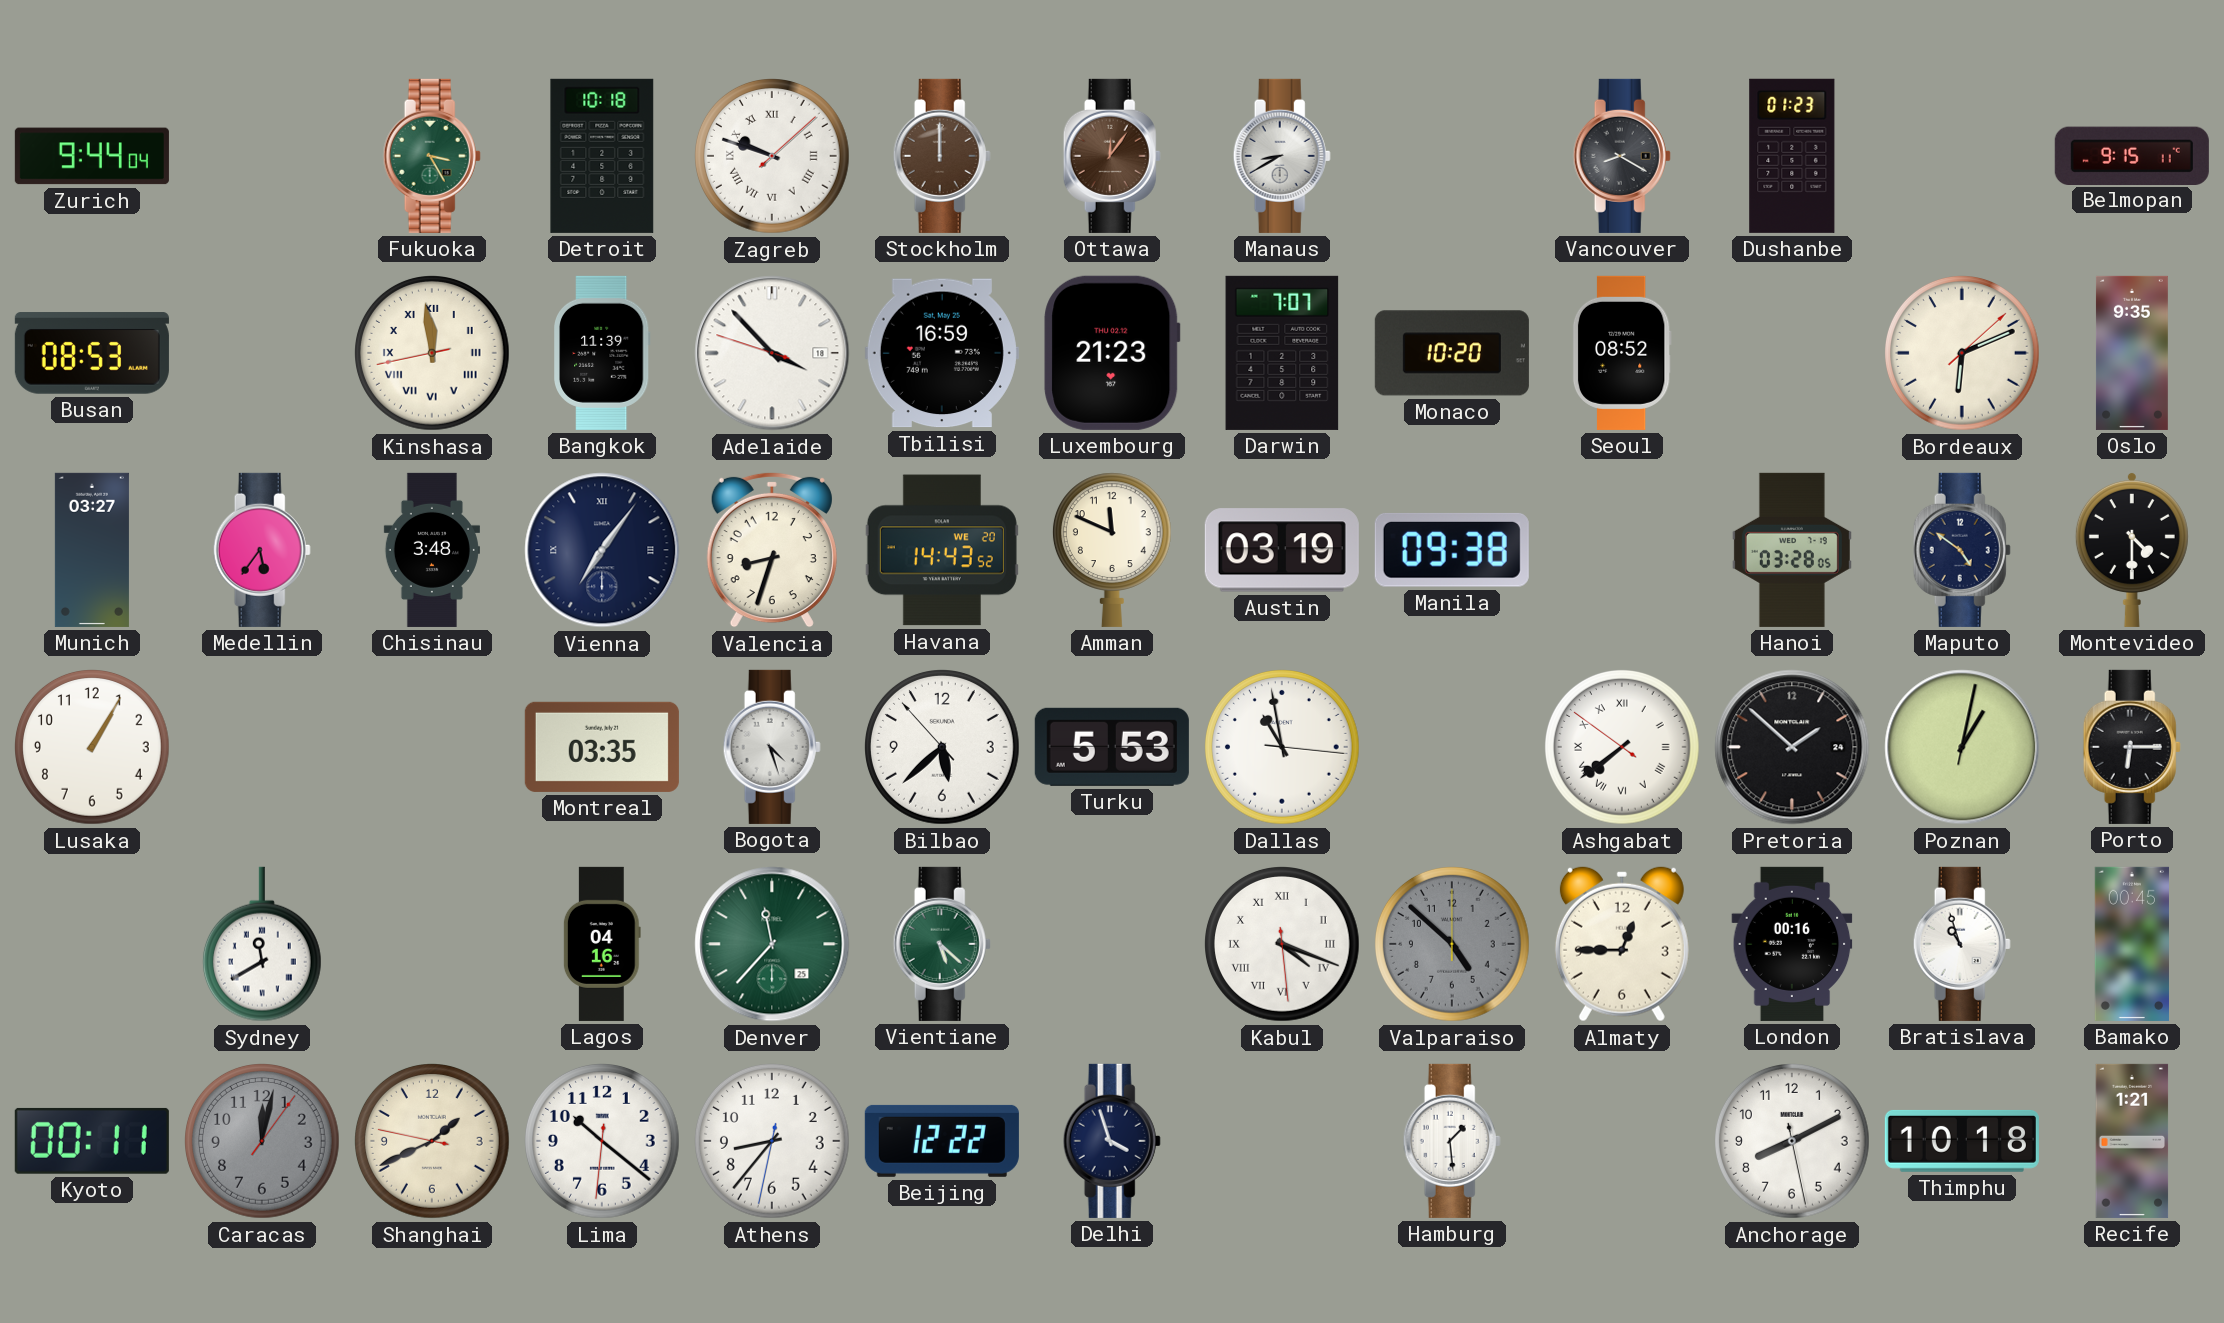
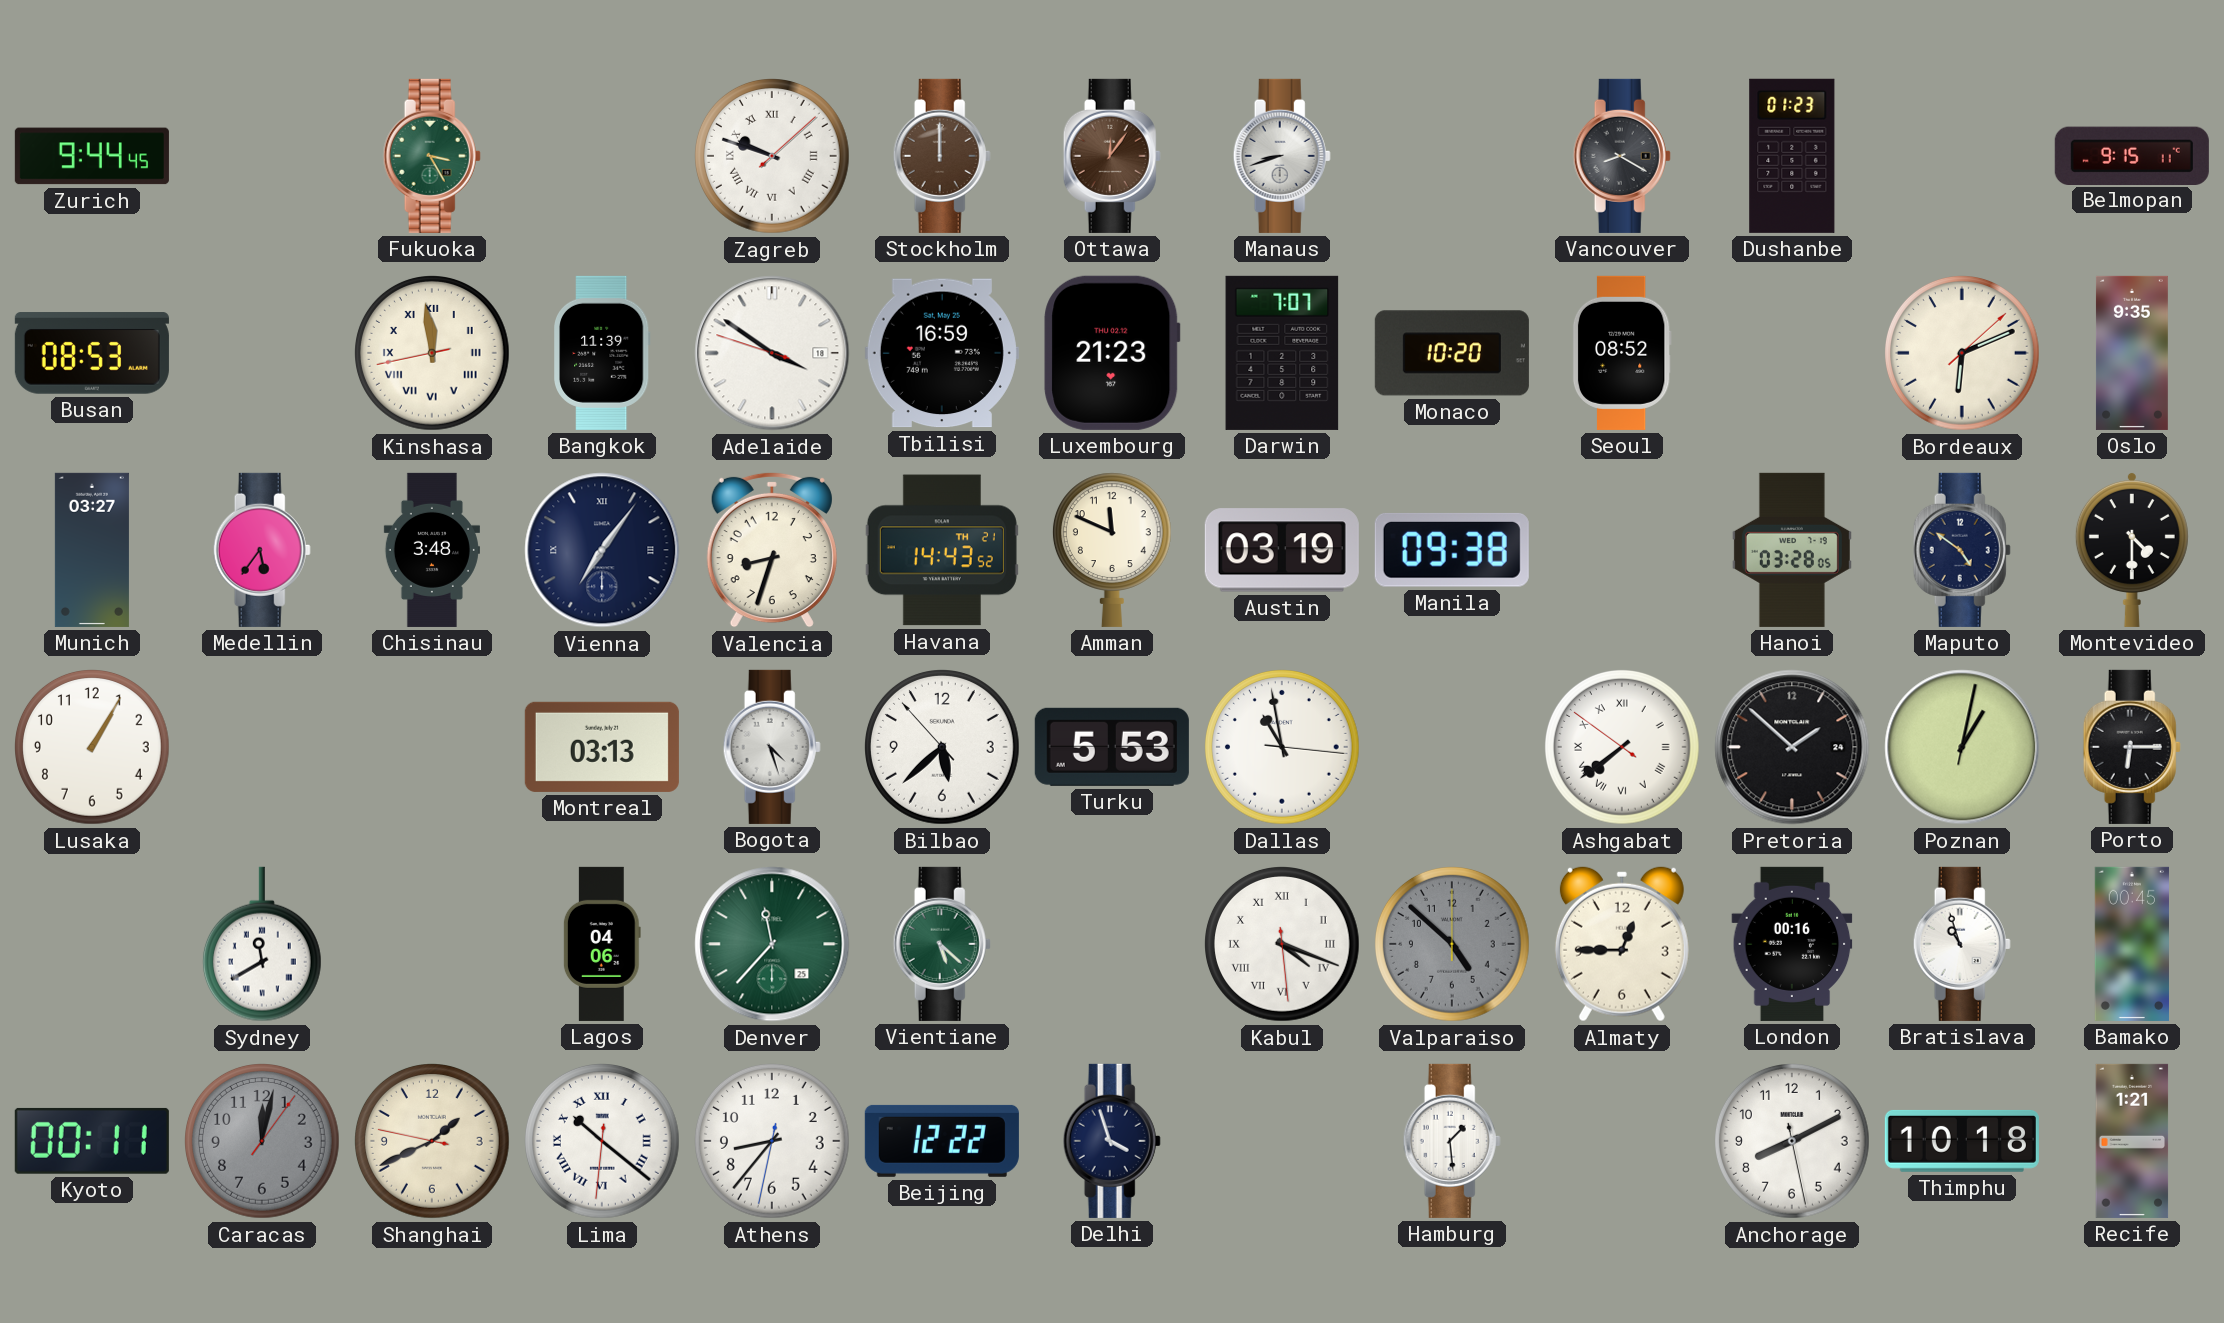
Zurich: 9:44:04 -> 9:44:45
Detroit: 10:18 -> none
Manaus: 8:40 -> 8:42
Adelaide: 3:52 -> 3:50
Havana date: WE 20 -> TH 21
Montreal: 03:35 -> 03:13
Lagos: 04:16 -> 04:06
Lima numerals: Arabic -> Roman
